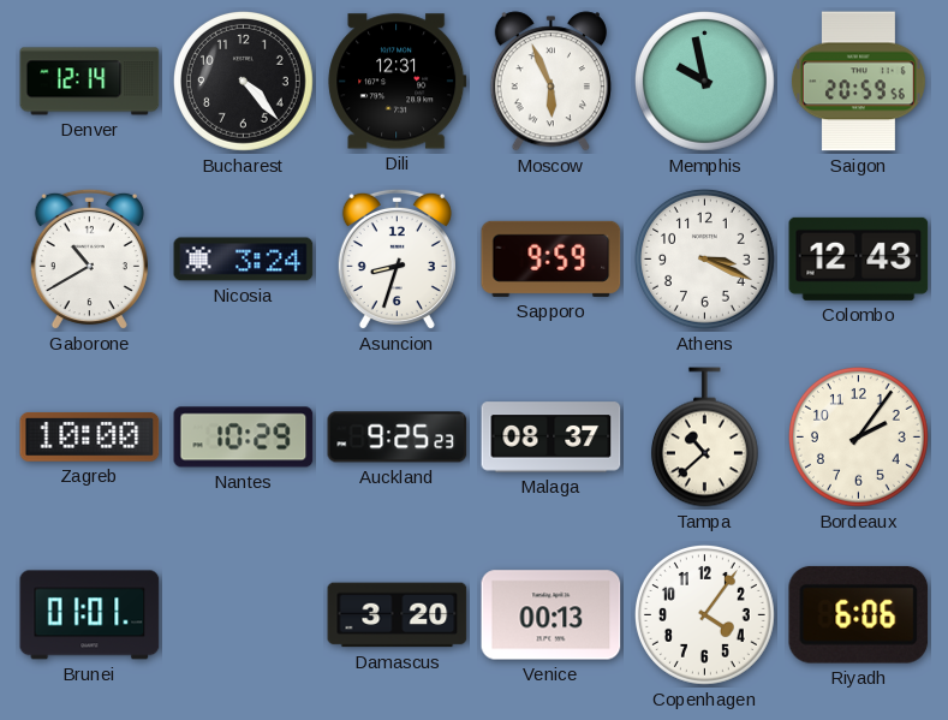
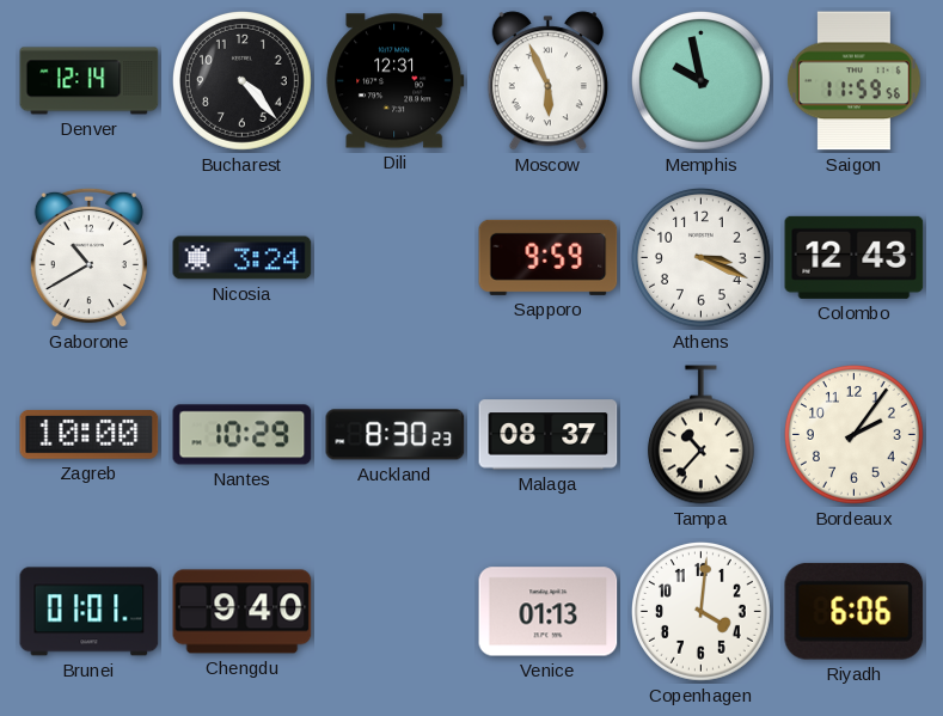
Saigon: 20:59 -> 11:59
Asuncion: 8:33 -> none
Auckland: 9:25 -> 8:30
Tampa: 10:38 -> 10:37
Chengdu: none -> 9:40
Damascus: 3:20 -> none
Venice: 00:13 -> 01:13
Copenhagen: 4:06 -> 4:01
